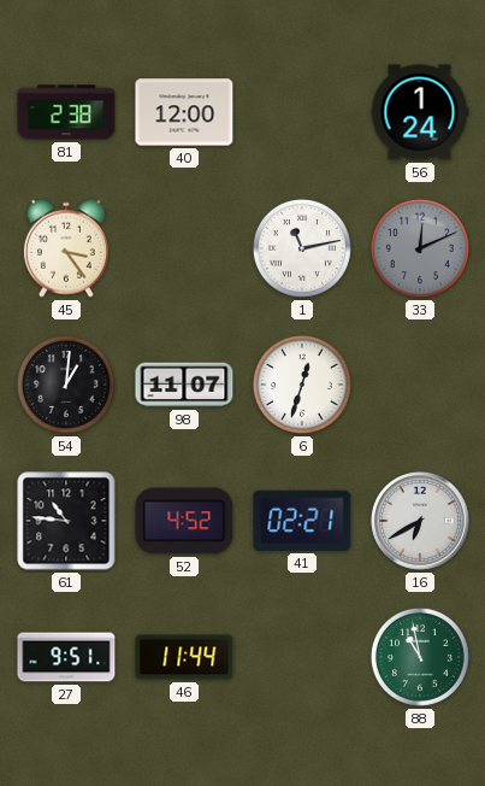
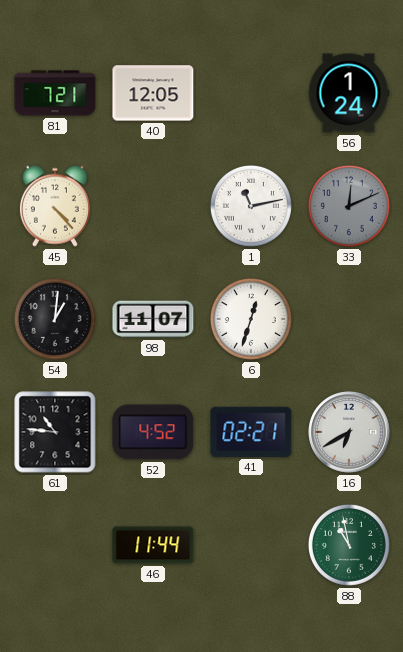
81: 2:38 -> 7:21
40: 12:00 -> 12:05
45: 3:24 -> 4:23
27: 9:51 -> none
